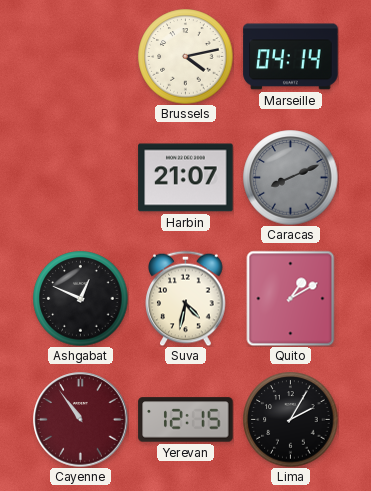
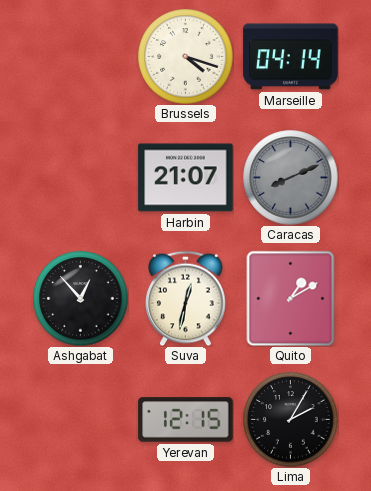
Brussels: 4:13 -> 4:18
Ashgabat: 12:49 -> 12:53
Suva: 4:32 -> 12:32
Cayenne: 10:54 -> none
